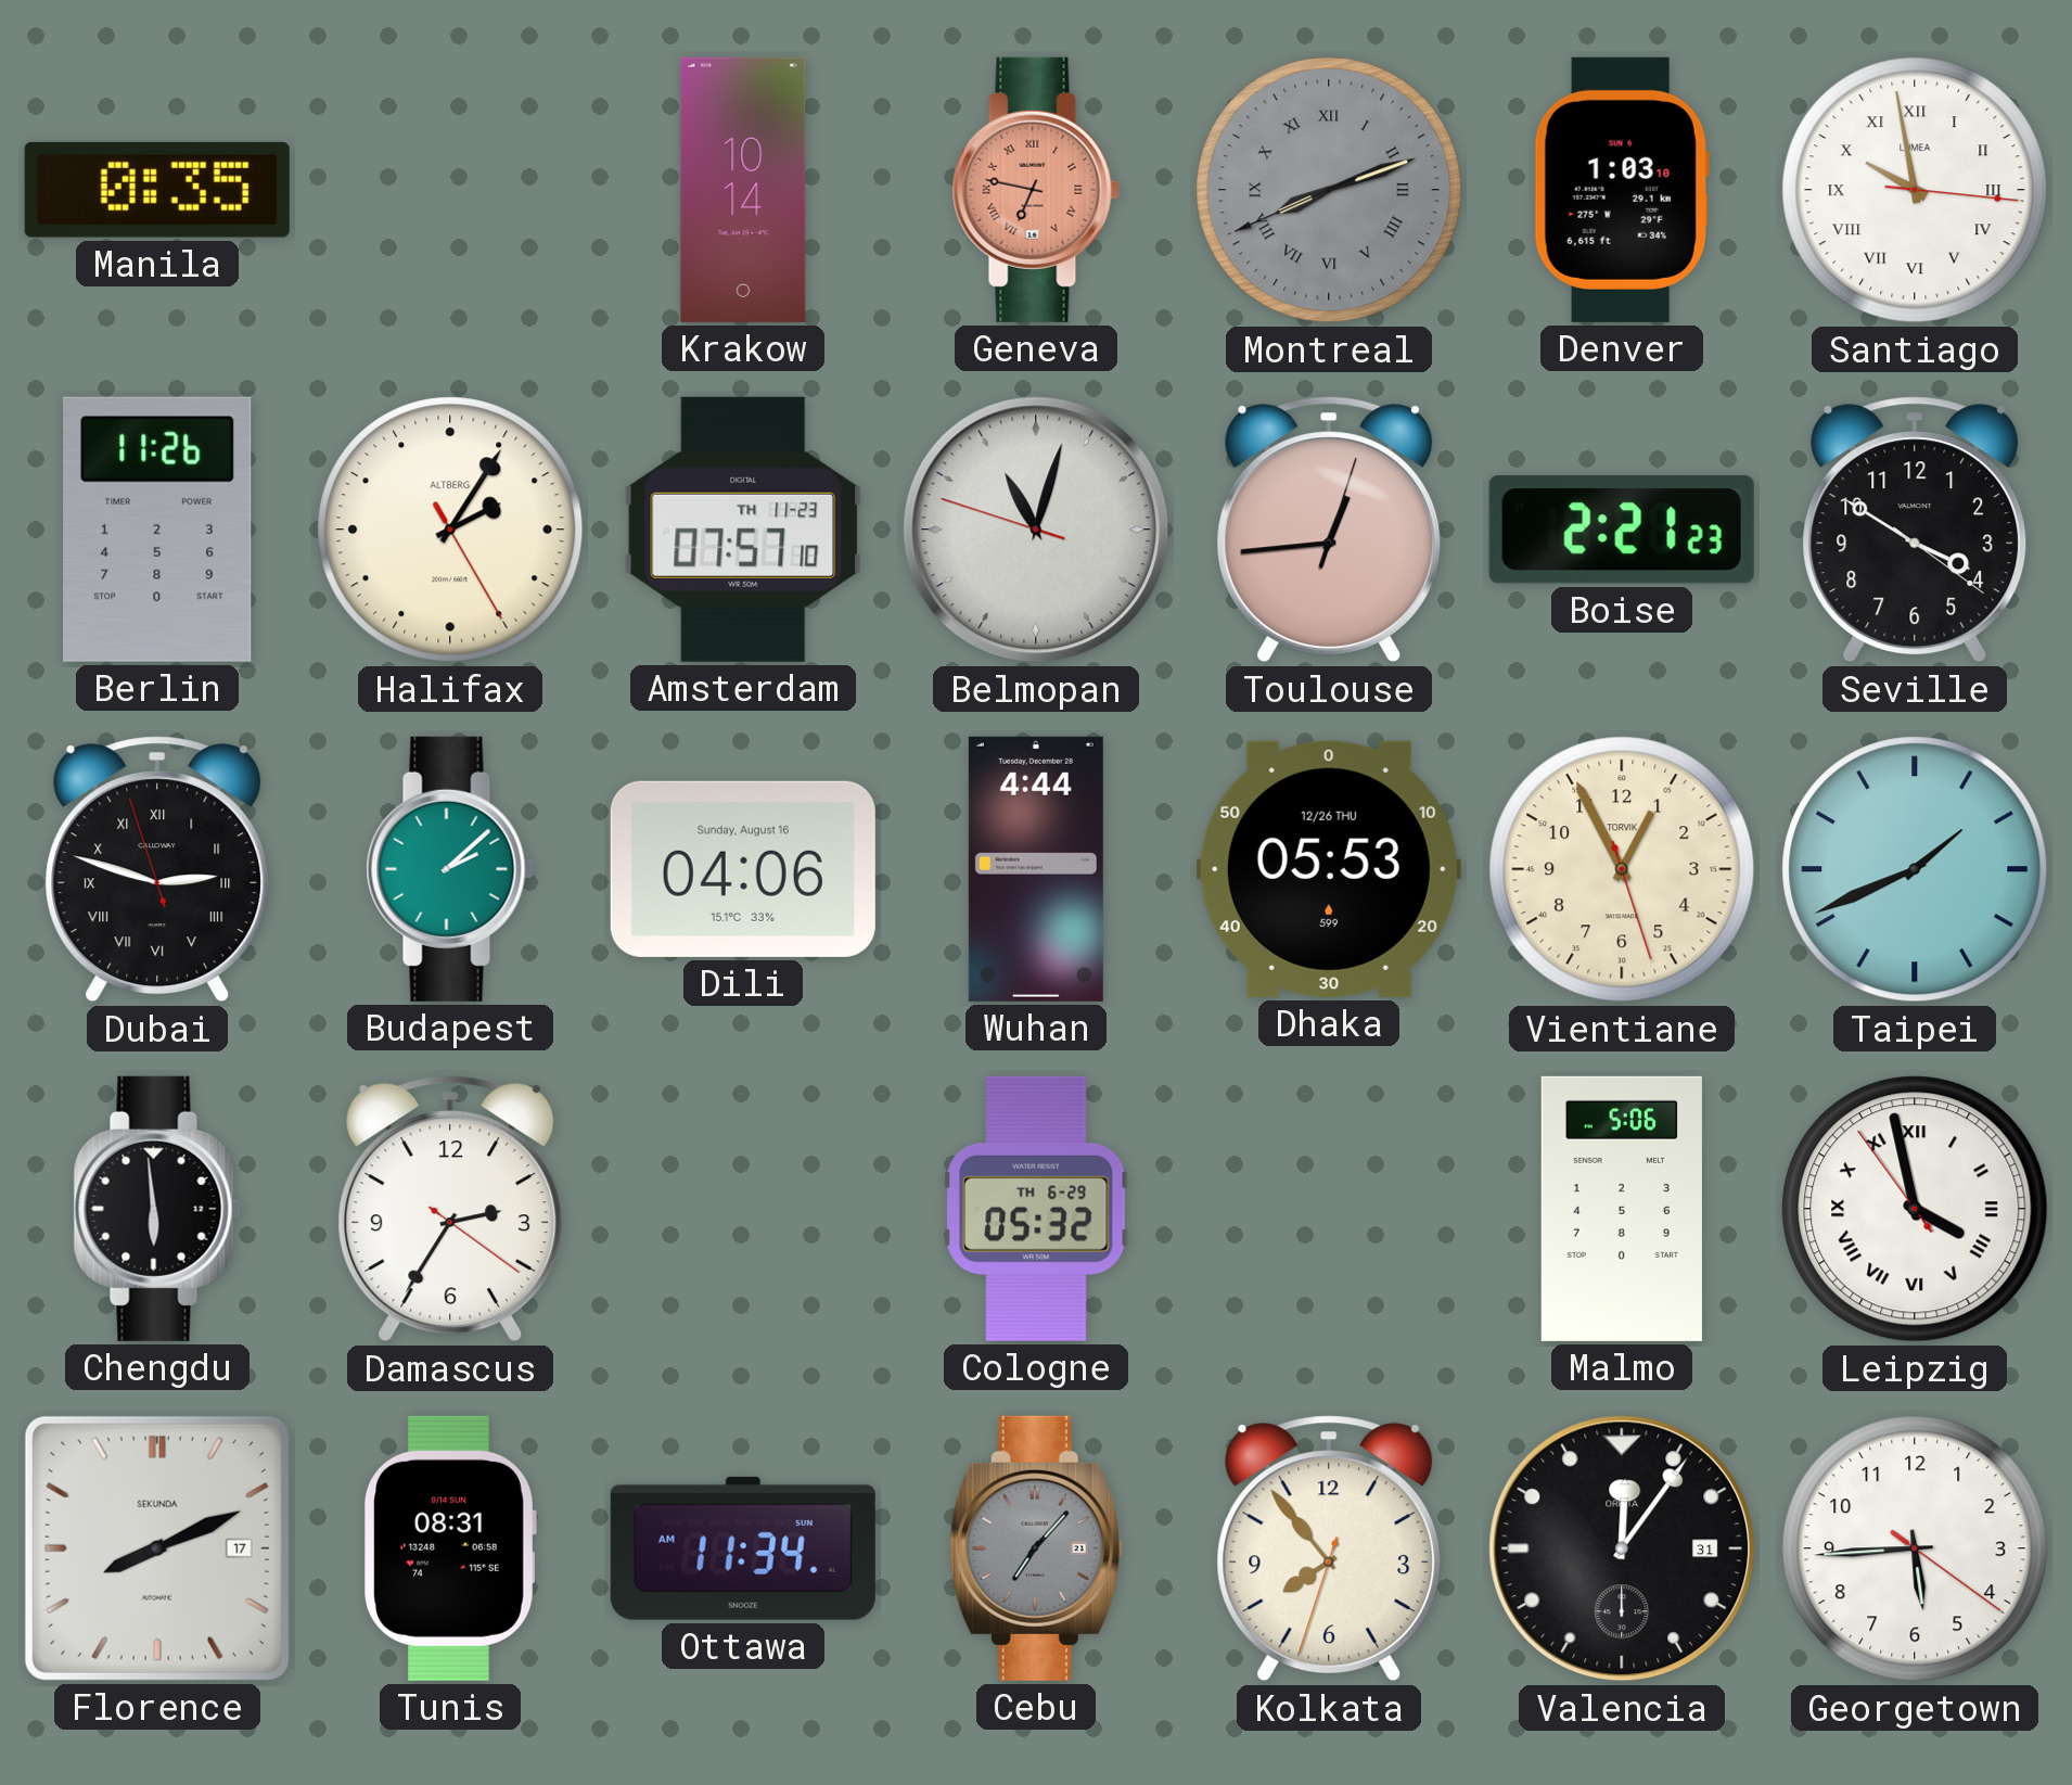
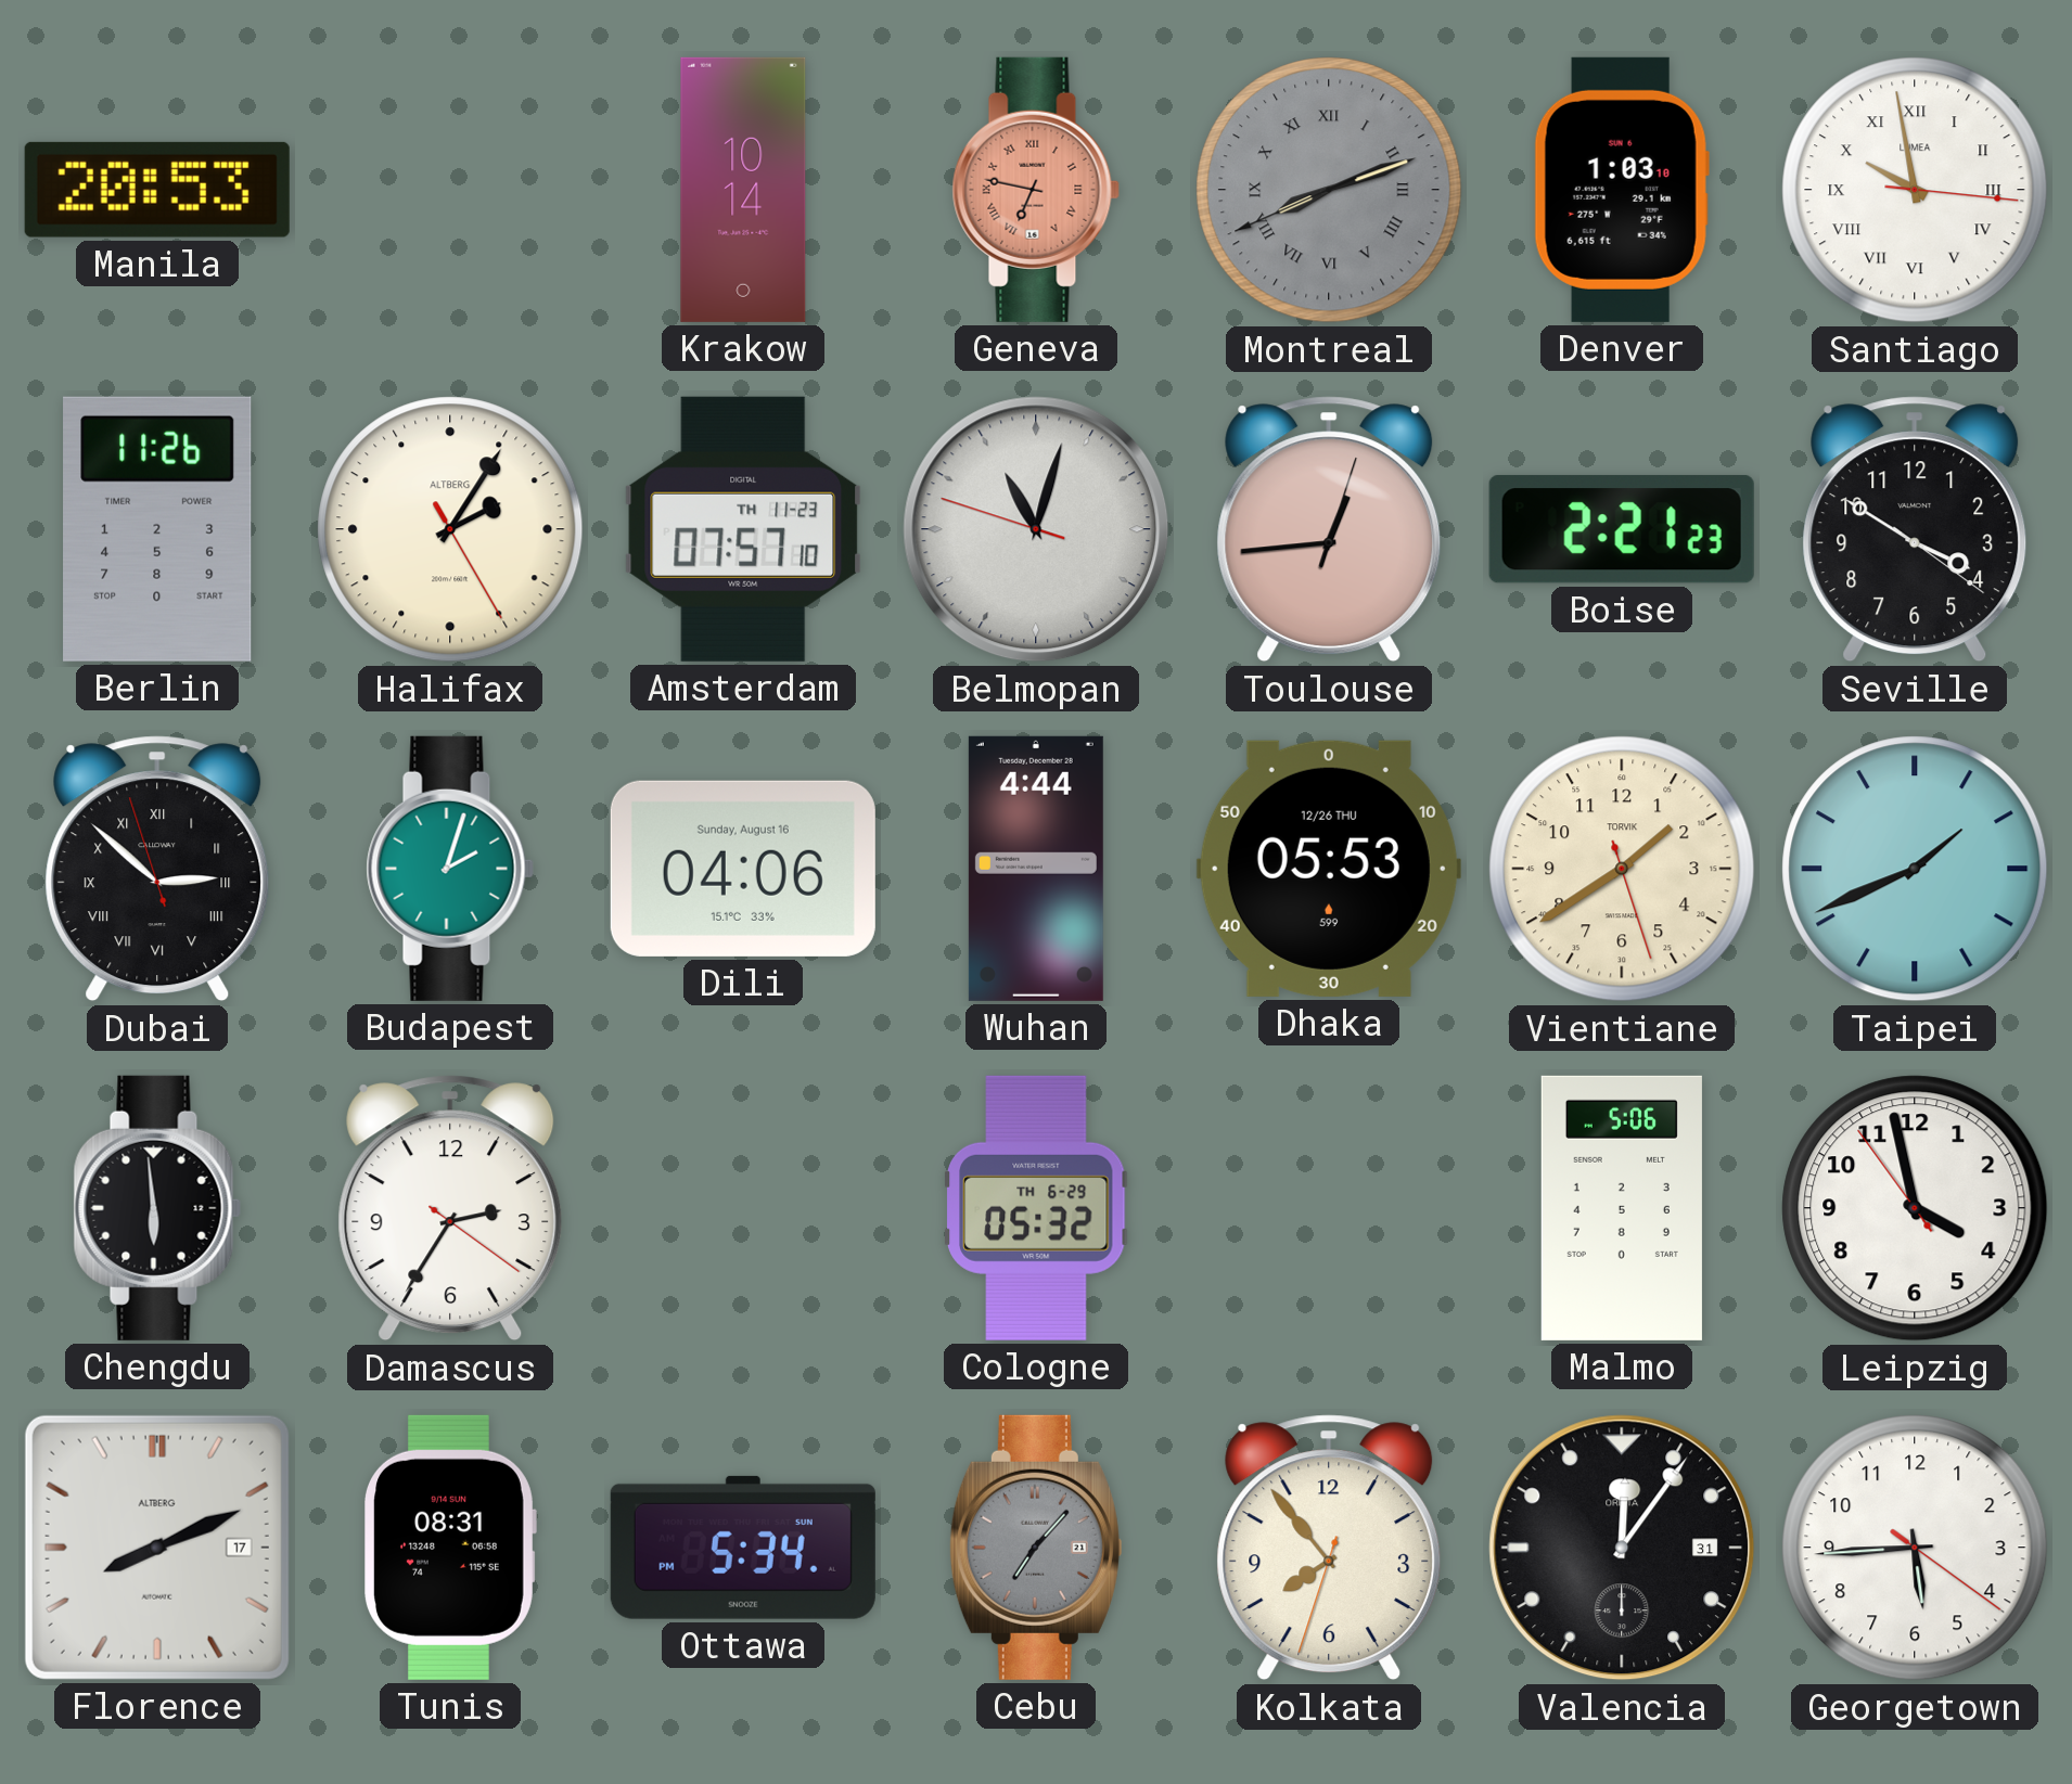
Manila: 0:35 -> 20:53
Dubai: 2:47 -> 2:51
Budapest: 2:08 -> 2:03
Vientiane: 12:55 -> 1:39
Leipzig numerals: Roman -> Arabic
Florence brand: SEKUNDA -> ALTBERG
Ottawa: 11:34 -> 5:34
